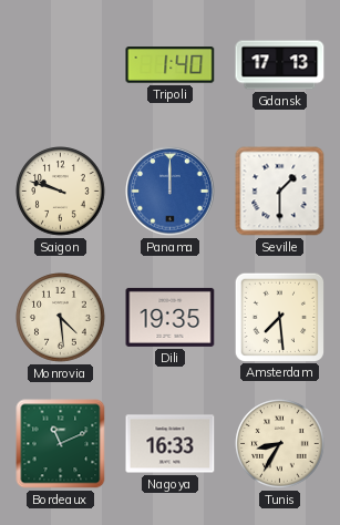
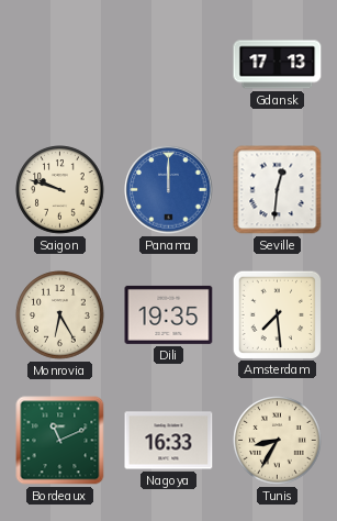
Tripoli: 1:40 -> none
Seville: 1:30 -> 12:31
Monrovia: 4:29 -> 6:25
